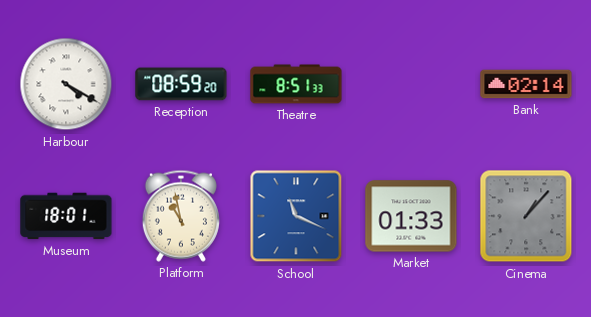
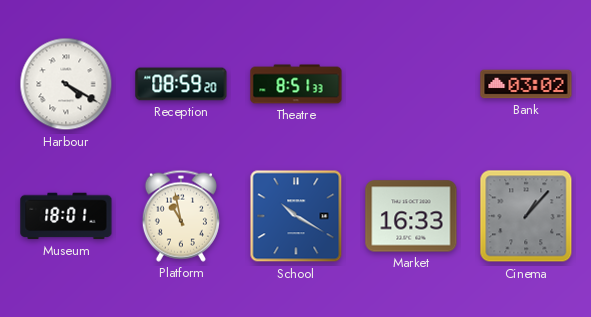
Bank: 02:14 -> 03:02
School: 11:19 -> 10:20
Market: 01:33 -> 16:33
